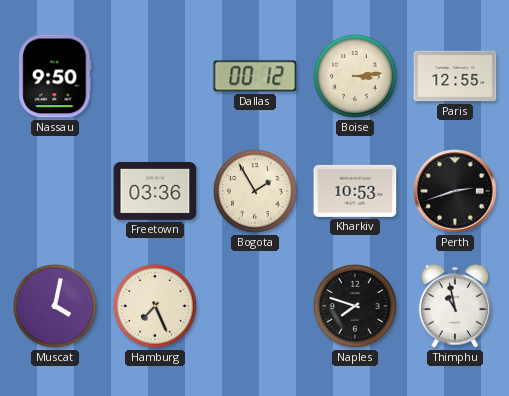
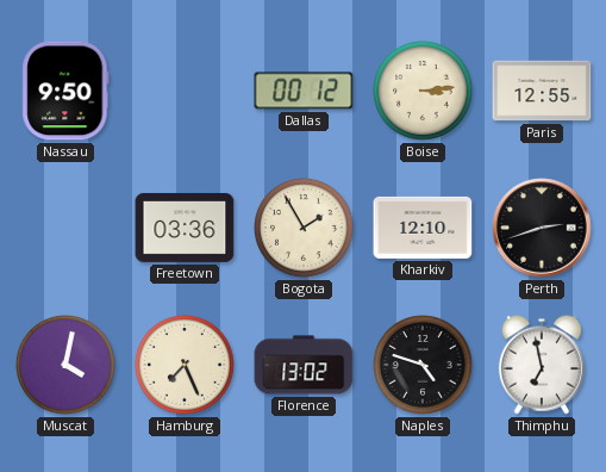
Kharkiv: 10:53 -> 12:10
Florence: none -> 13:02
Naples: 7:48 -> 4:48
Thimphu: 10:58 -> 6:58
